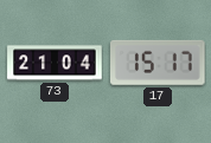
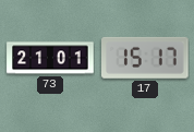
73: 21:04 -> 21:01
